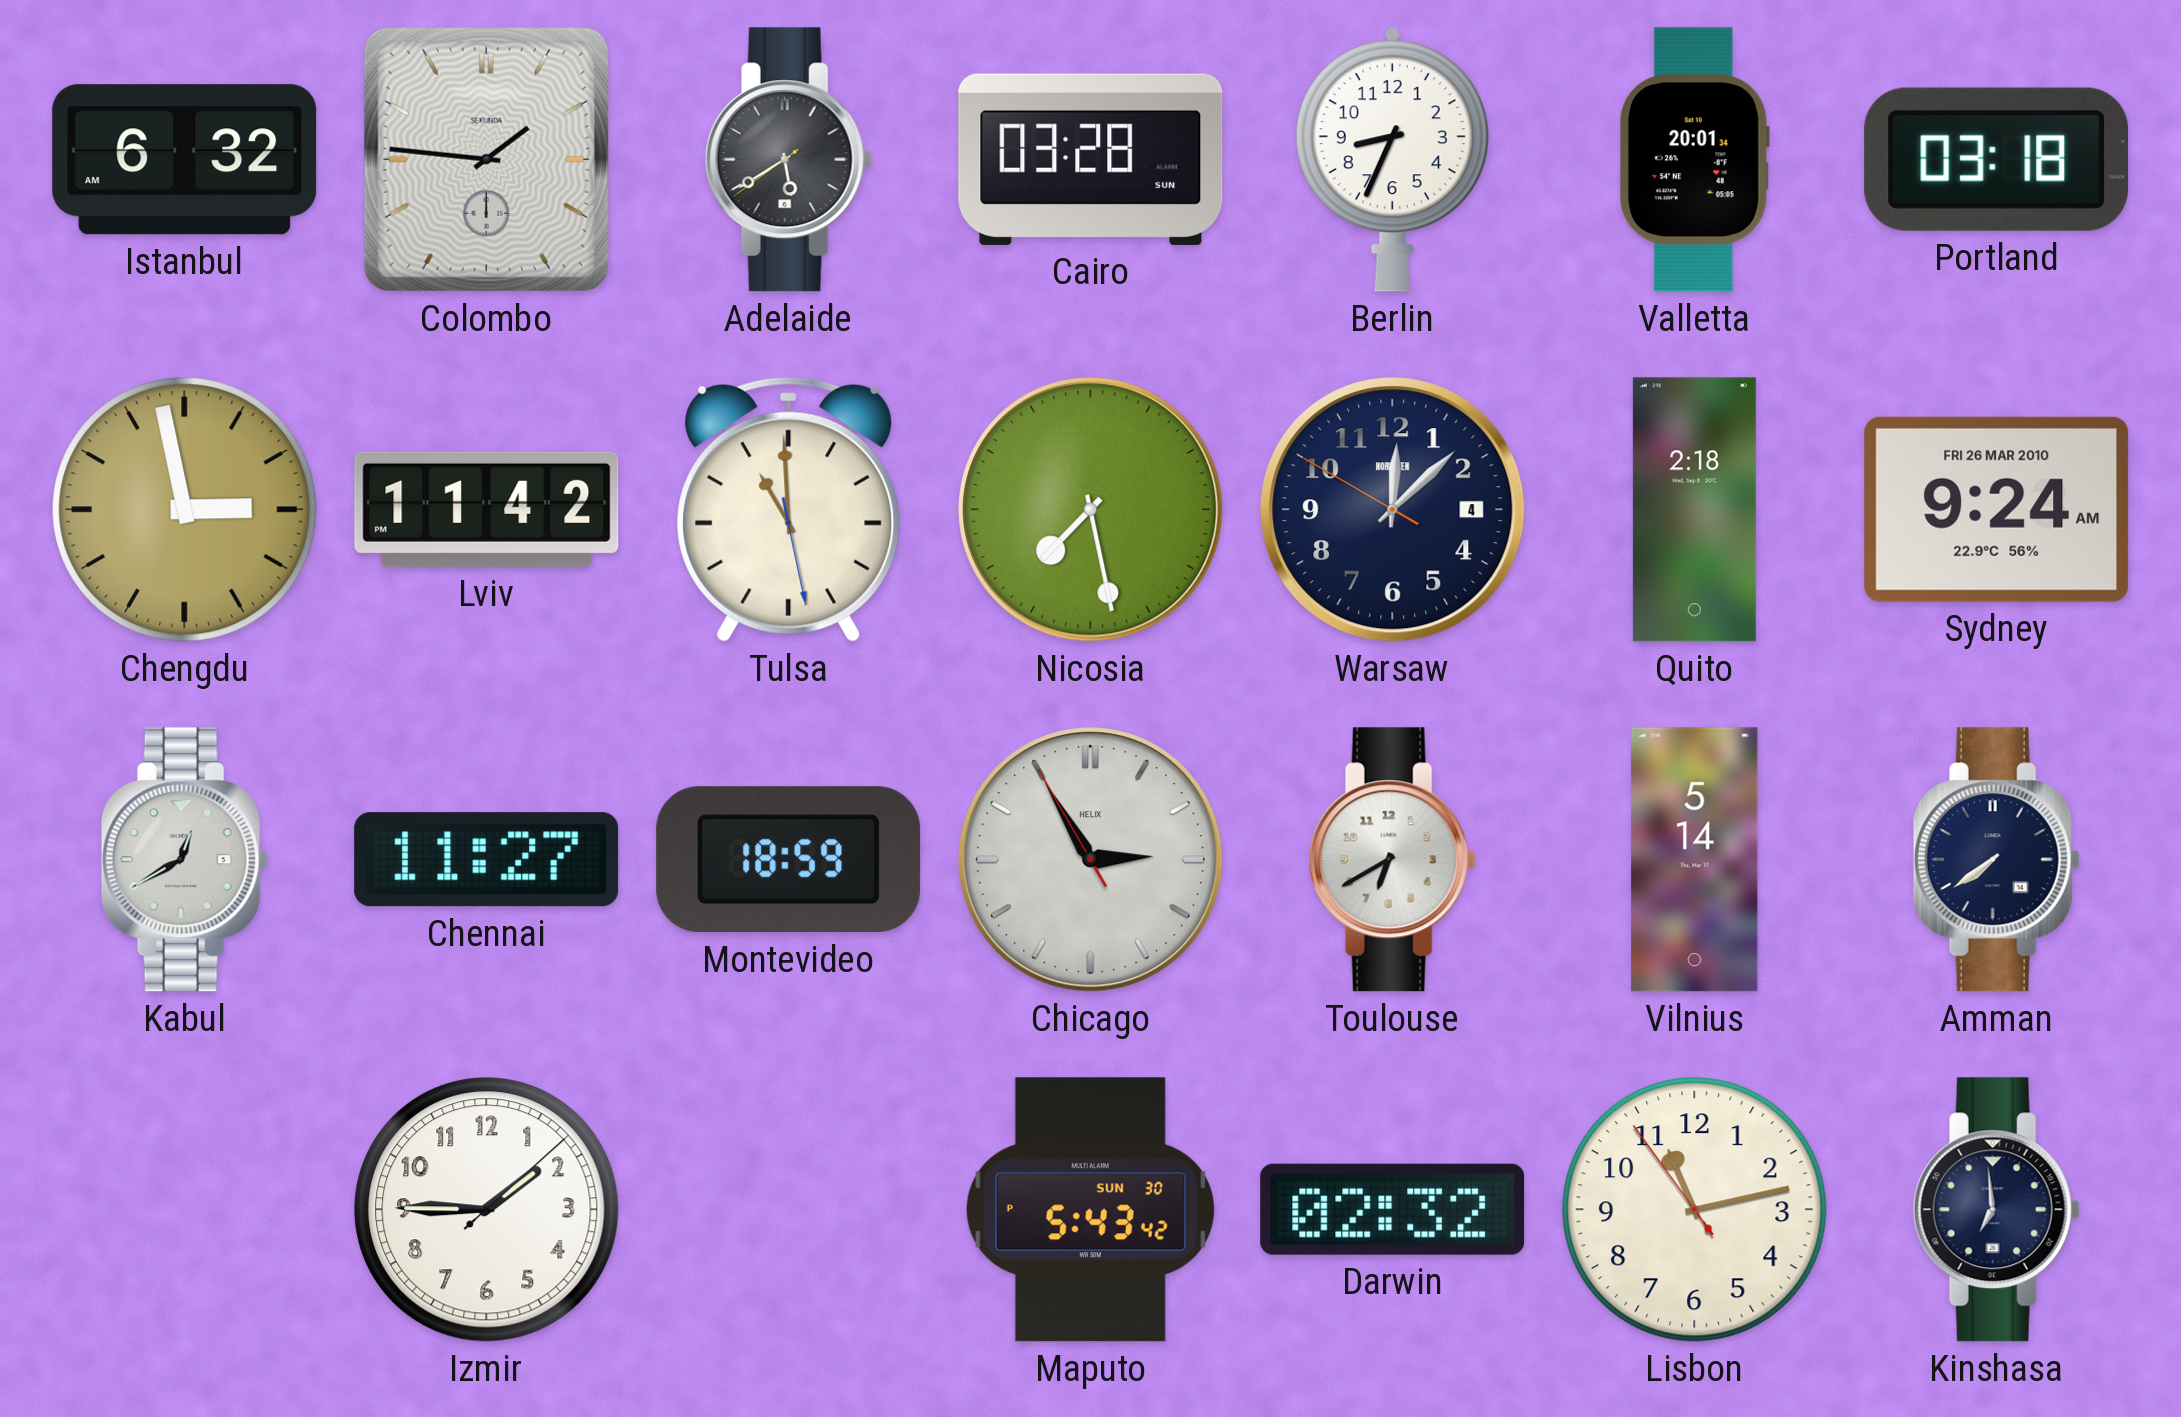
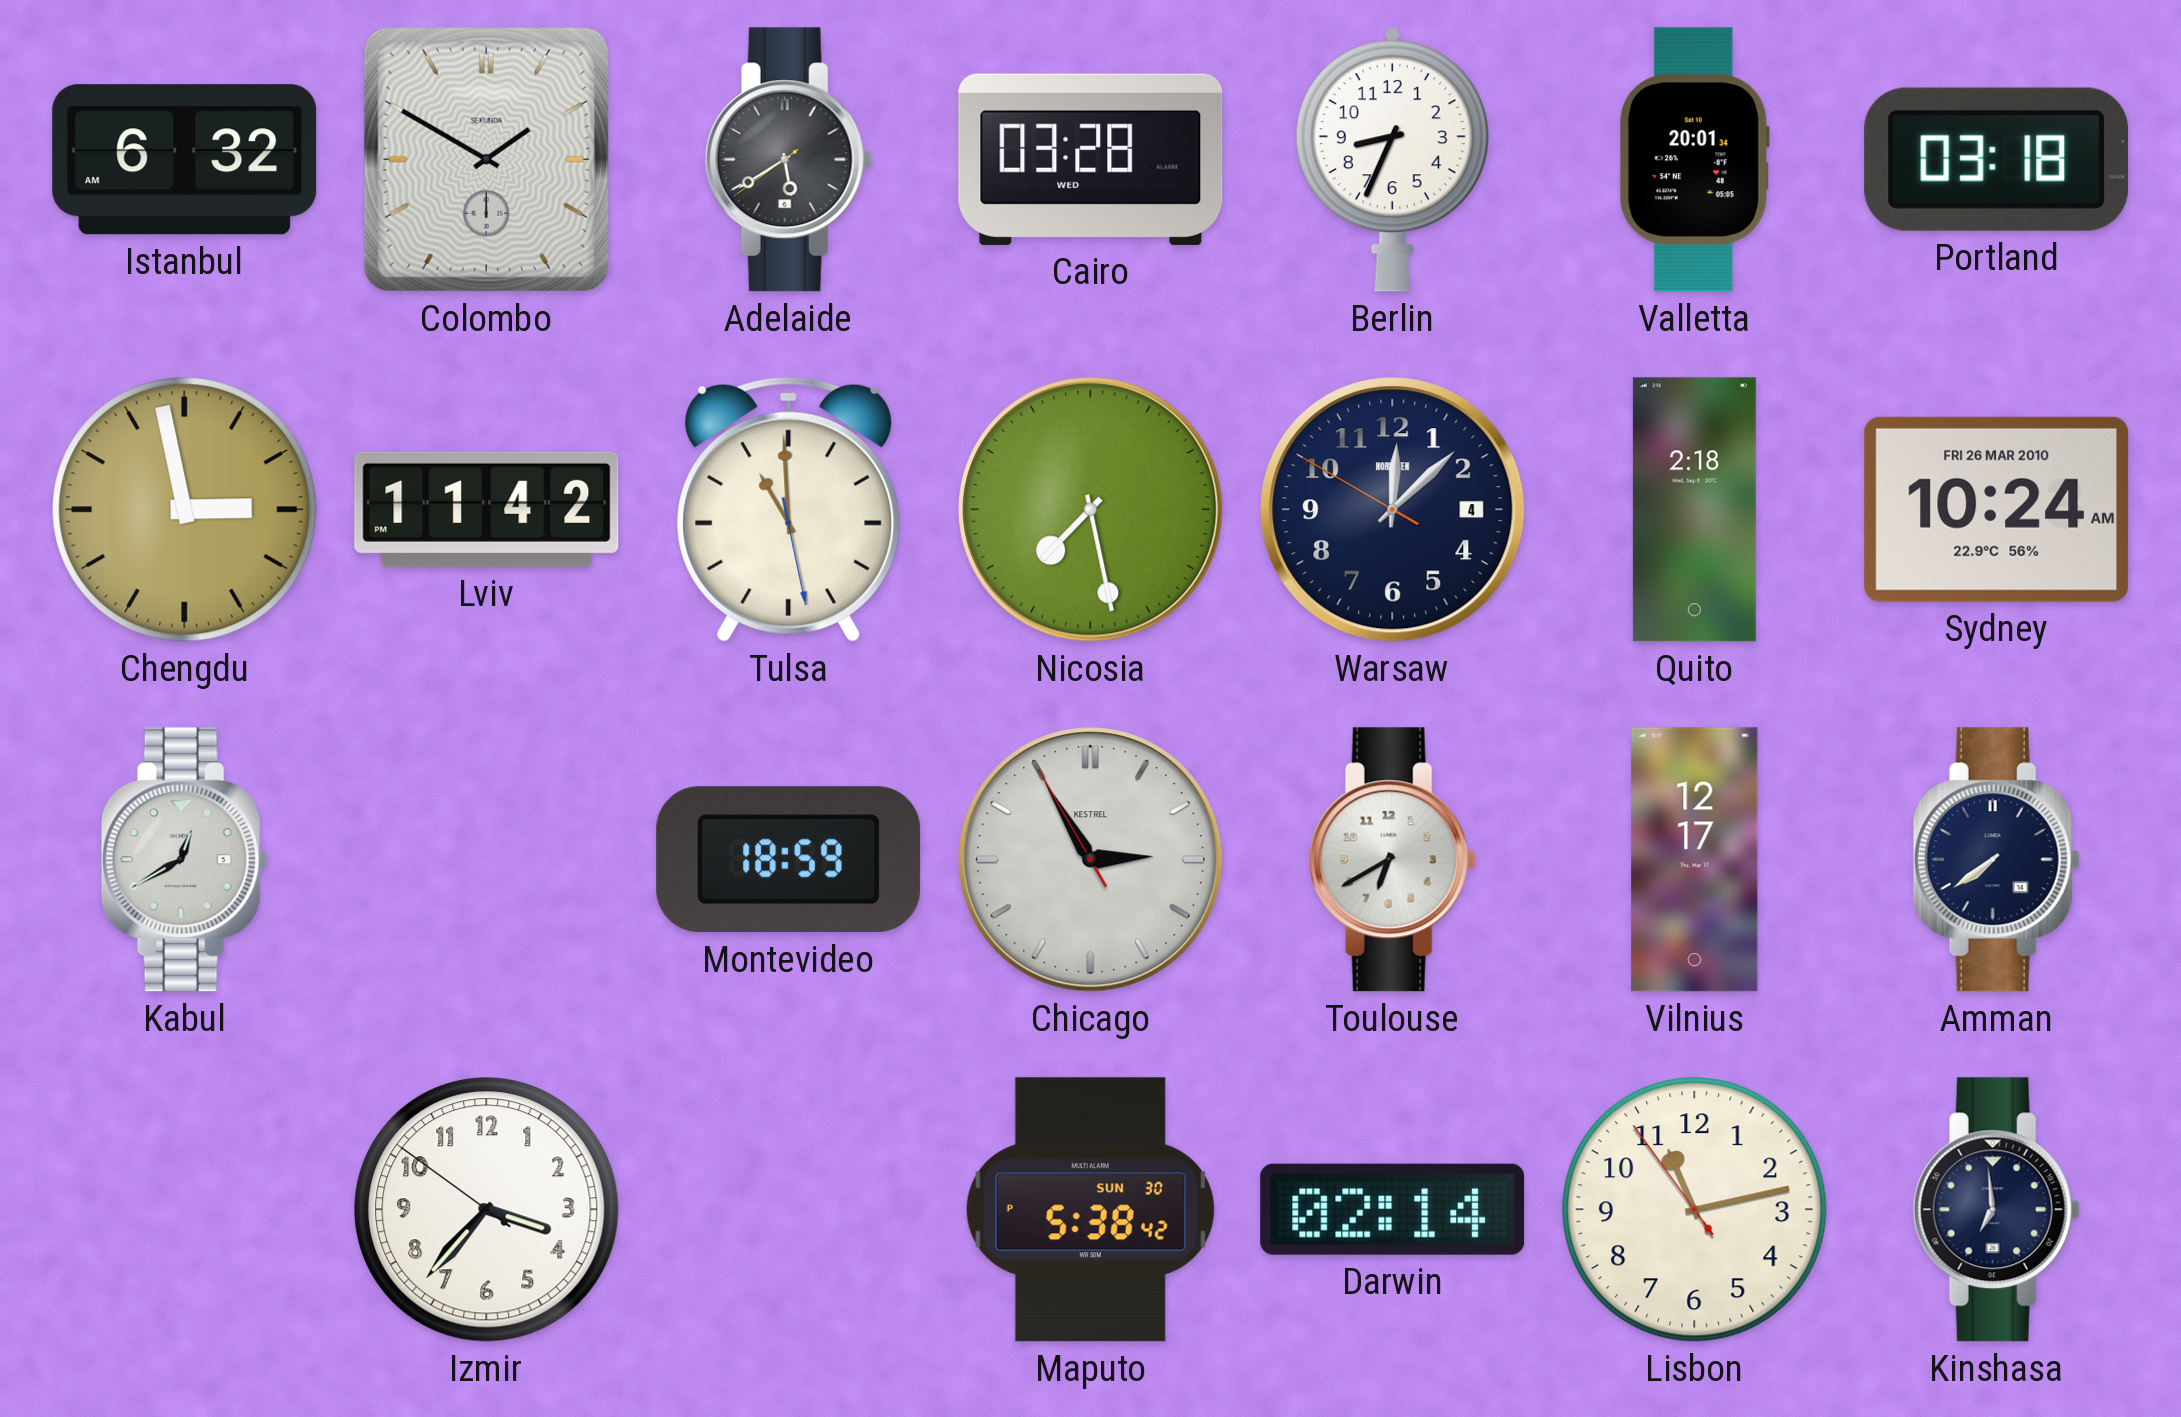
Colombo: 1:46 -> 1:50
Cairo date: SUN -> WED
Sydney: 9:24 -> 10:24
Chennai: 11:27 -> none
Chicago brand: HELIX -> KESTREL
Vilnius: 5:14 -> 12:17
Izmir: 1:45 -> 3:36
Maputo: 5:43 -> 5:38
Darwin: 02:32 -> 02:14
